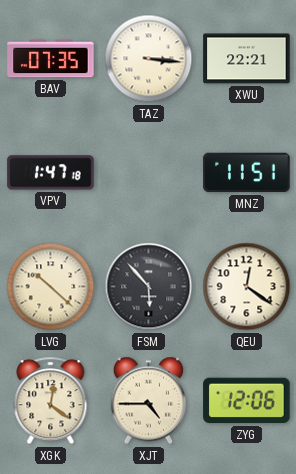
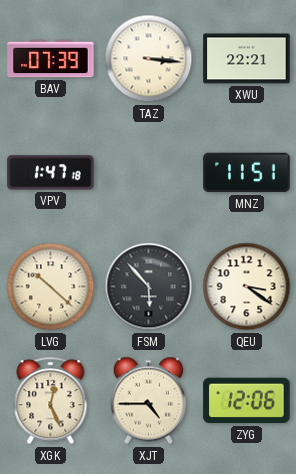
BAV: 07:35 -> 07:39
QEU: 12:21 -> 3:21
XGK: 12:21 -> 12:26
